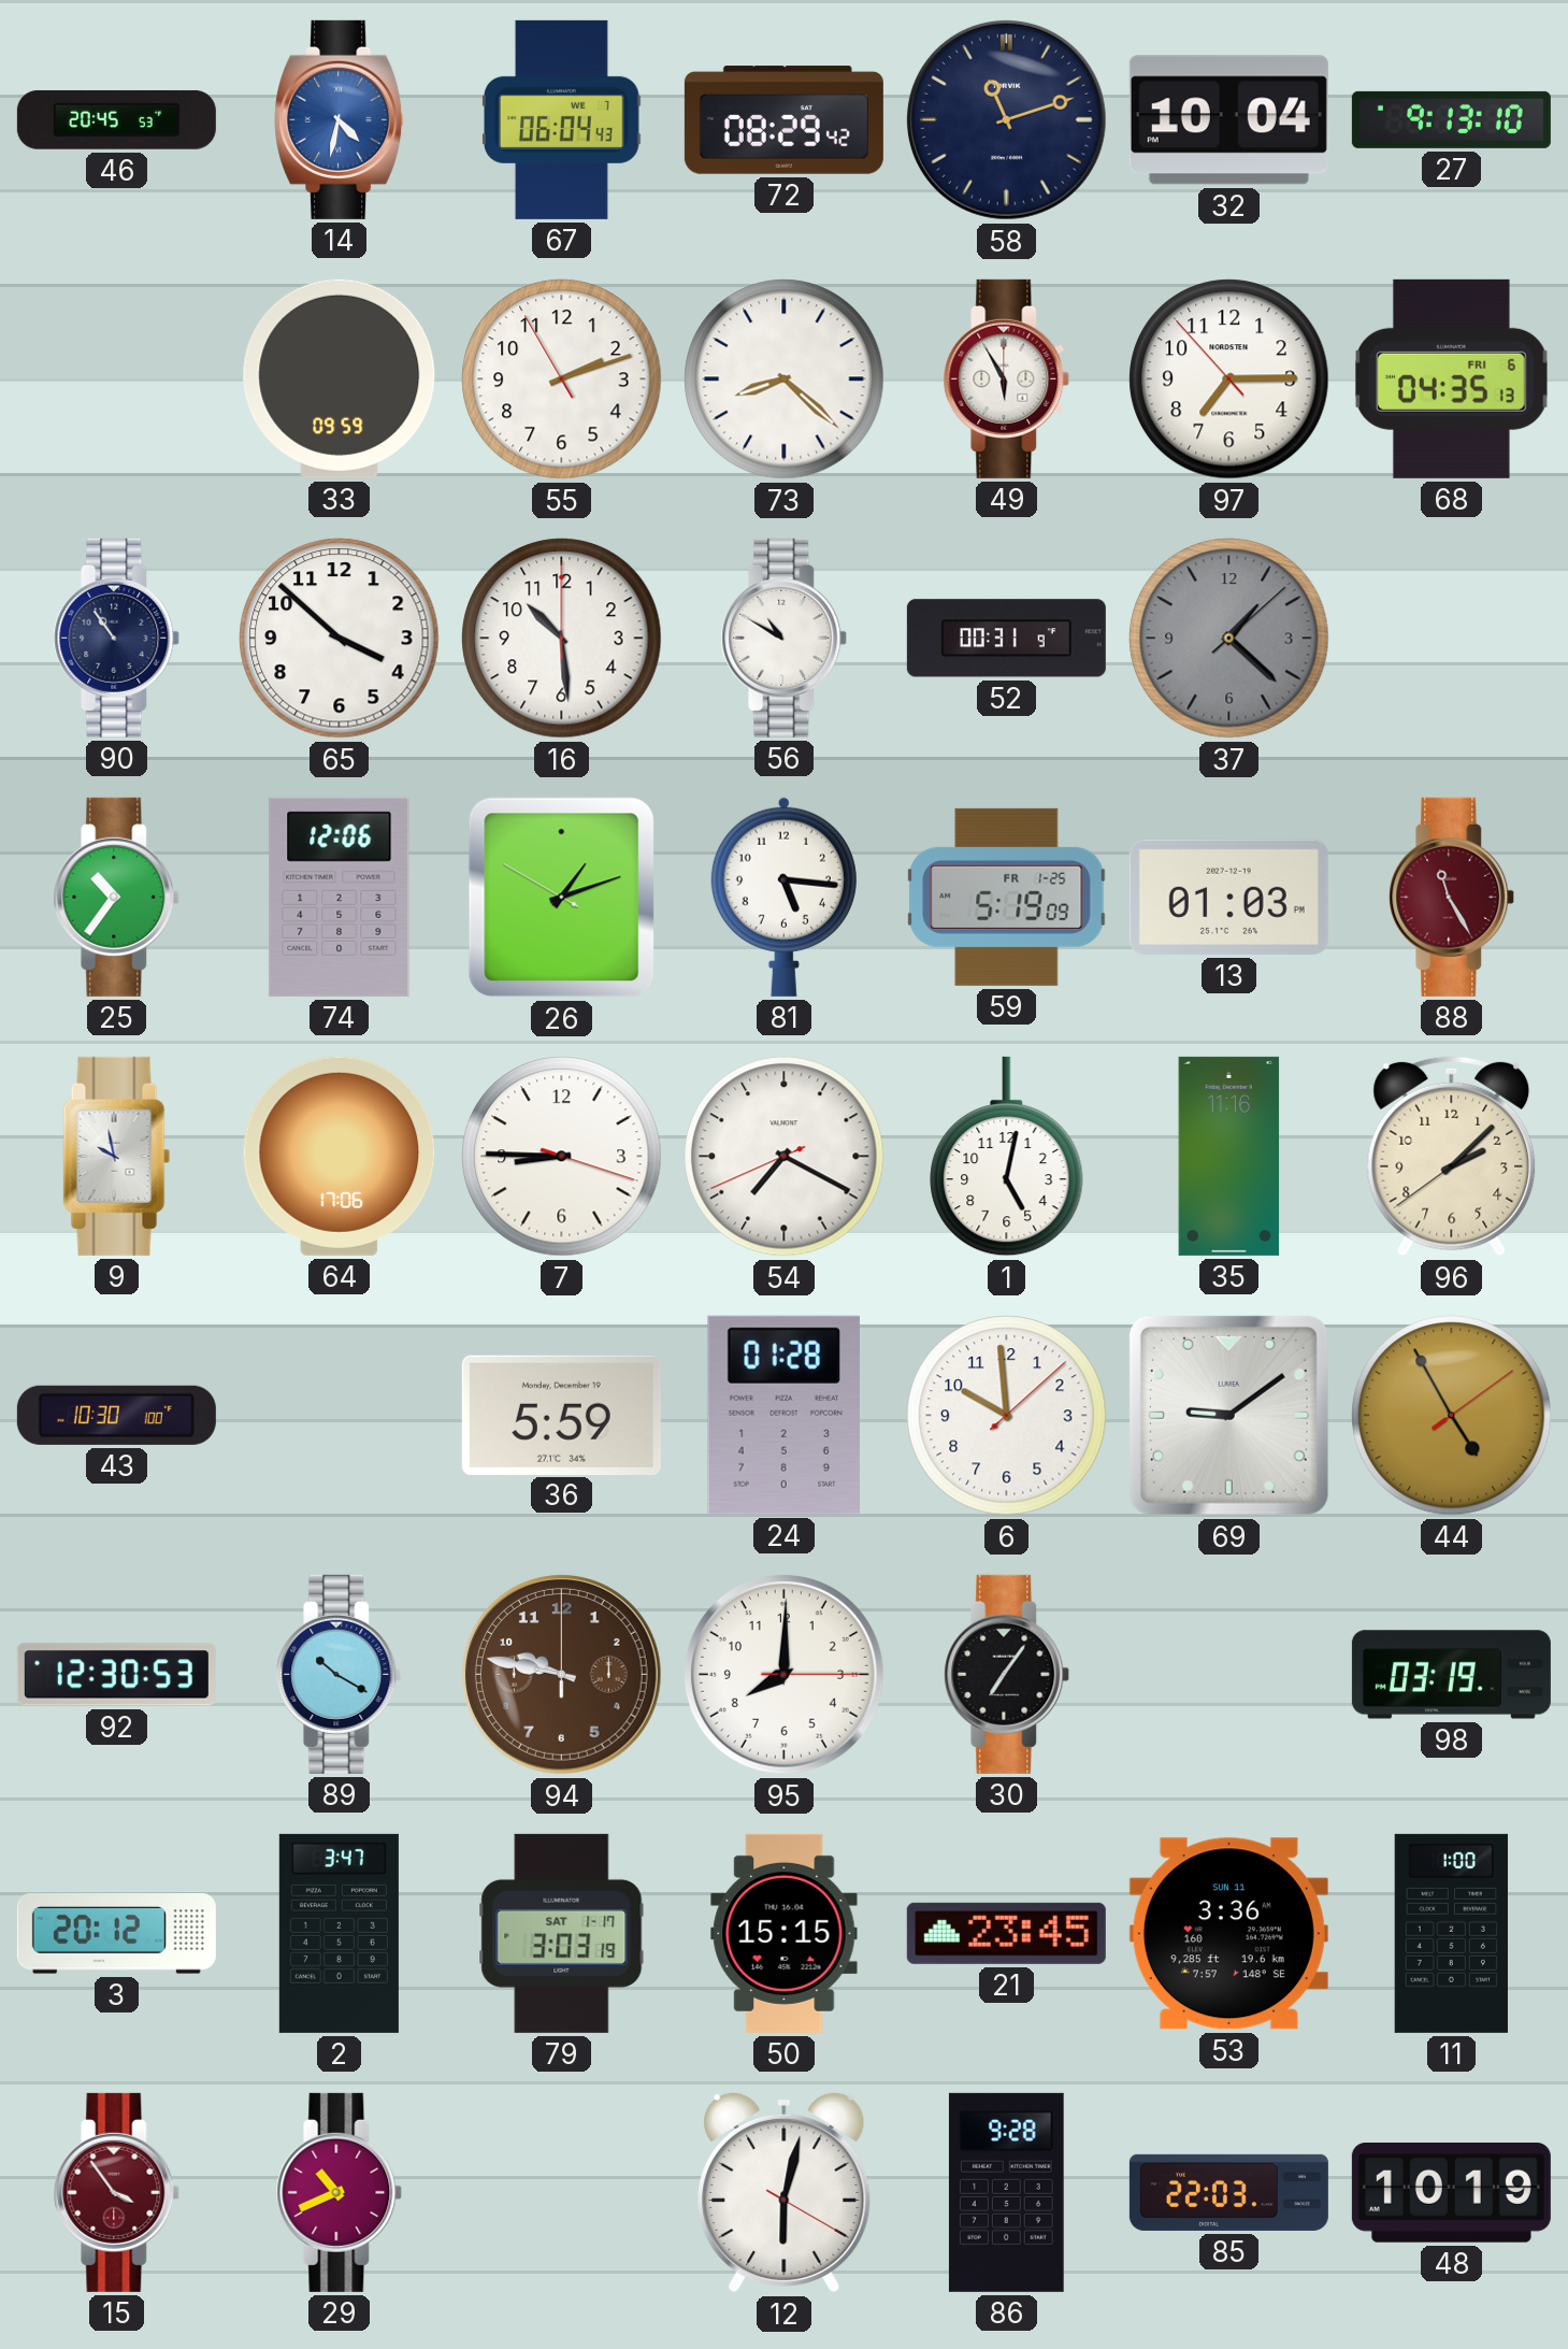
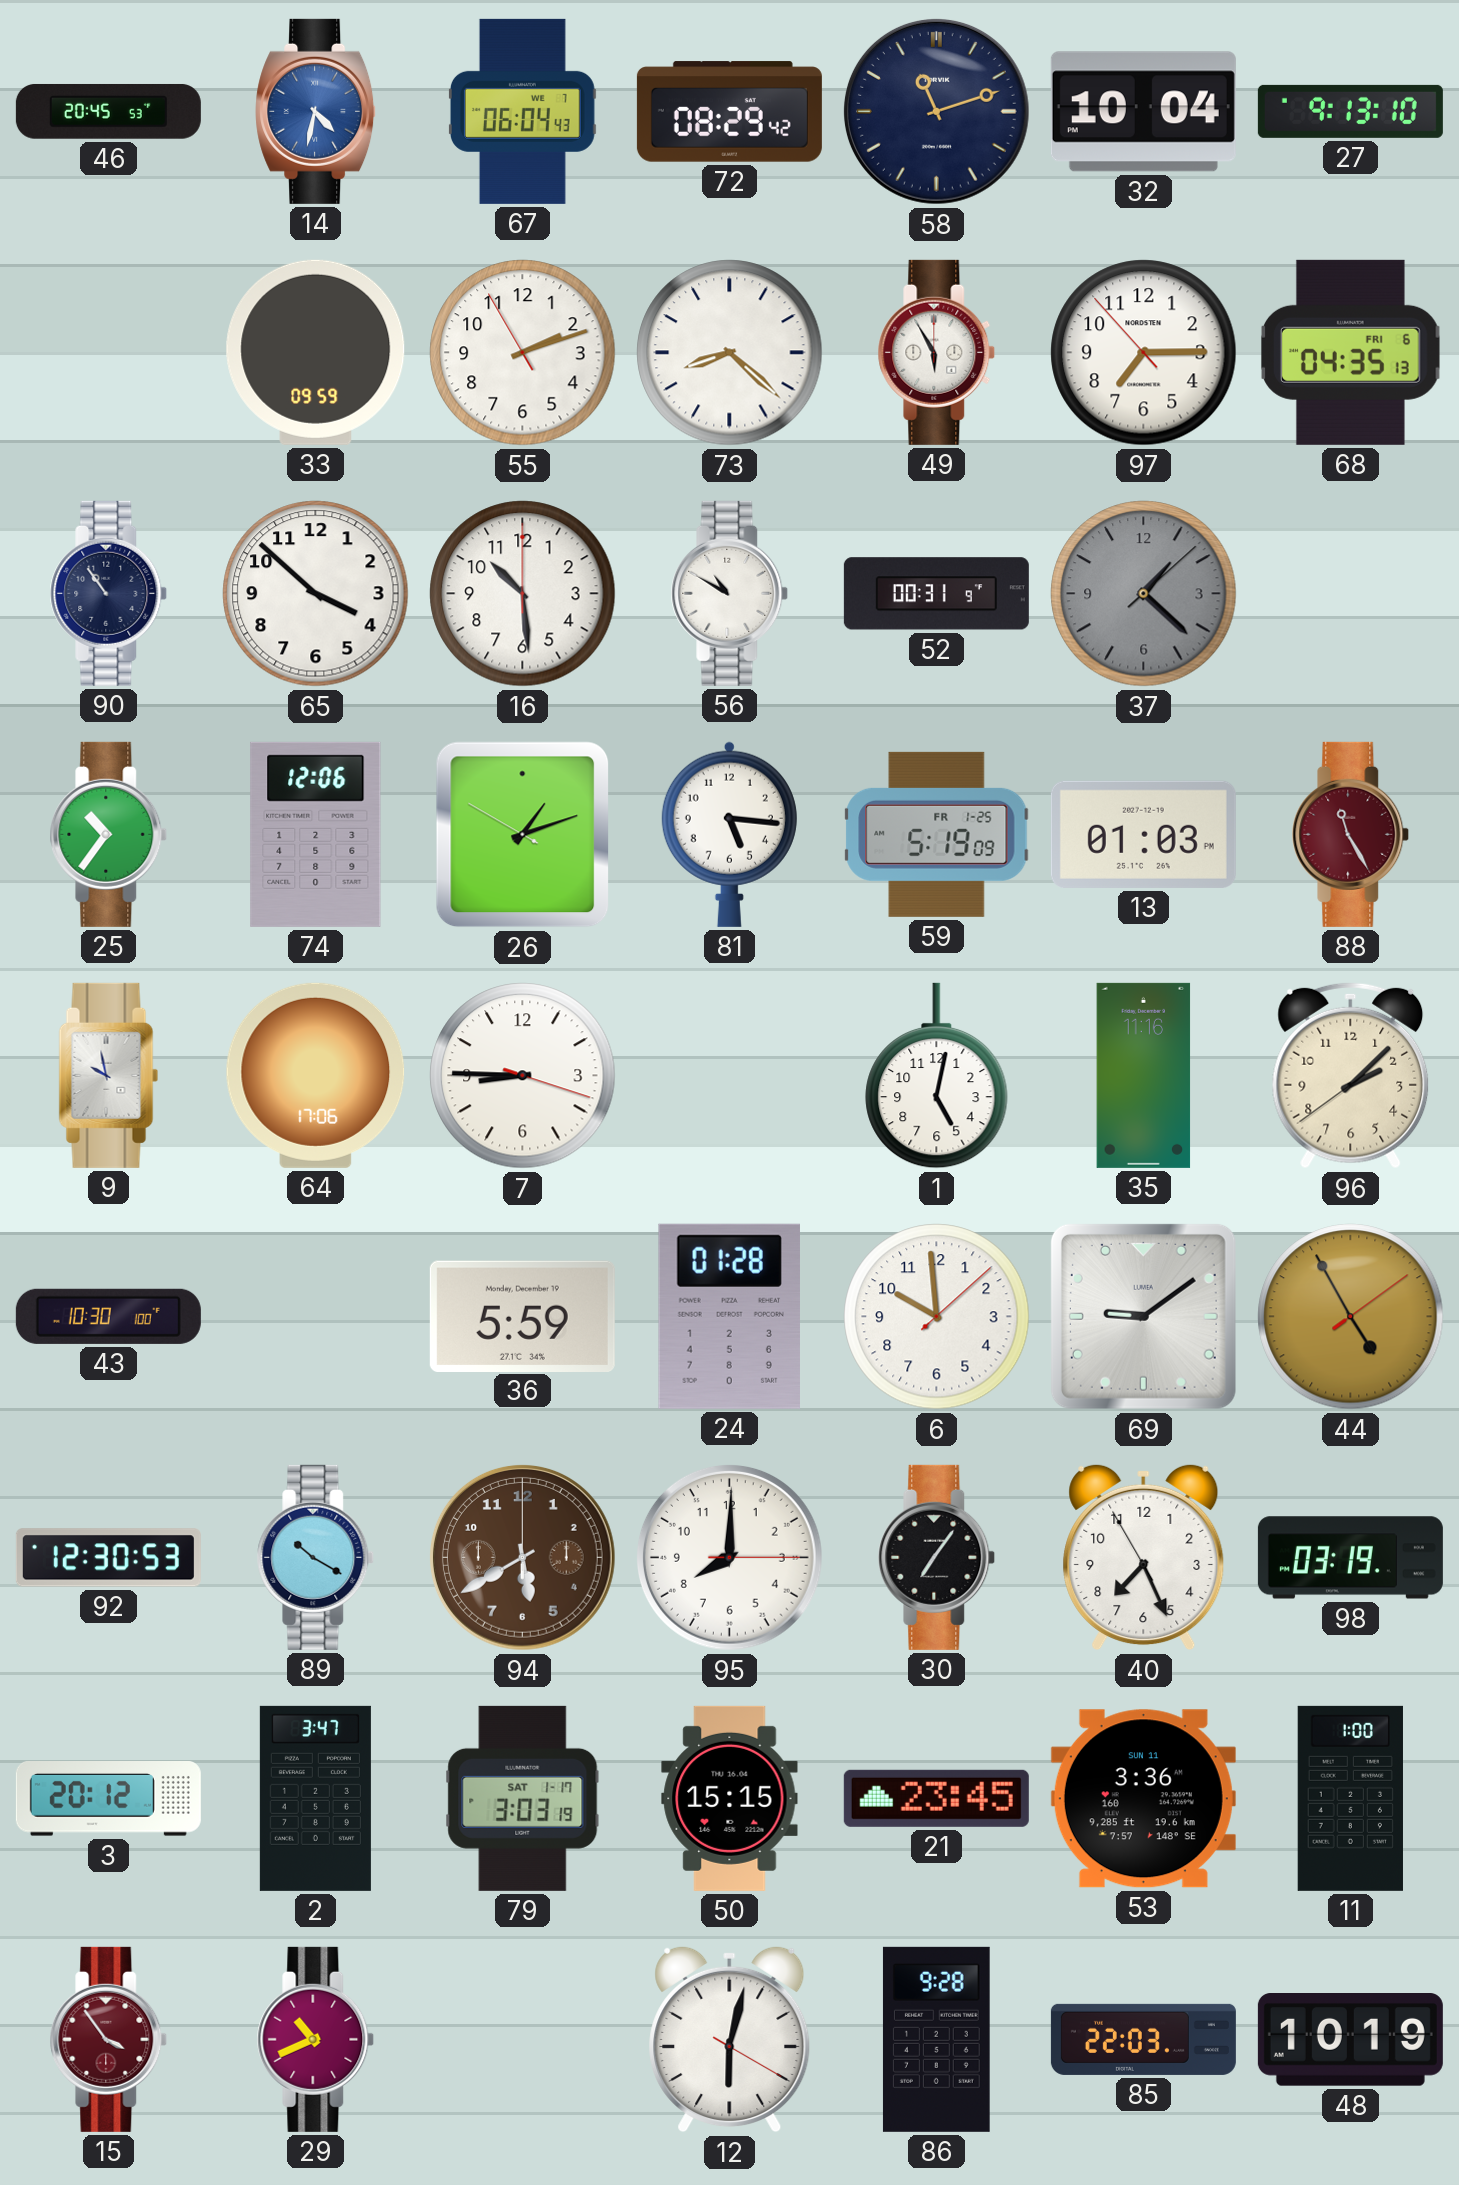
54: 7:19 -> none
94: 9:47 -> 5:40
40: none -> 7:25
